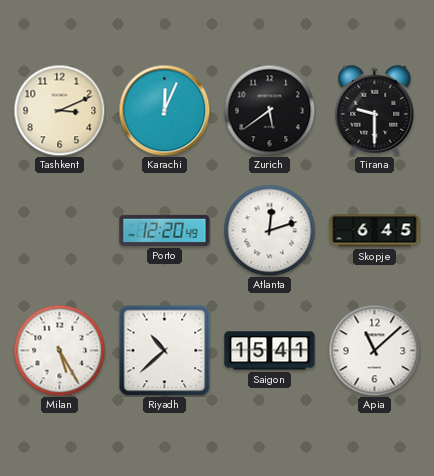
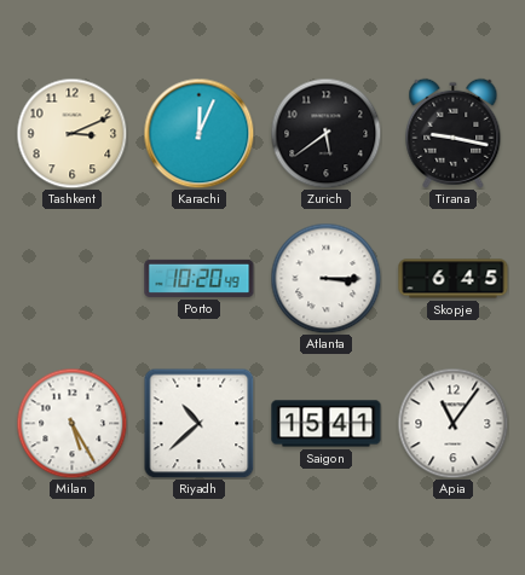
Tirana: 9:30 -> 9:17
Porto: 12:20 -> 10:20
Atlanta: 12:12 -> 3:15
Apia: 11:08 -> 11:06
